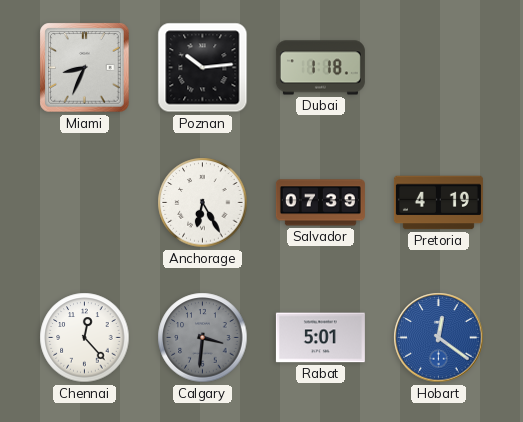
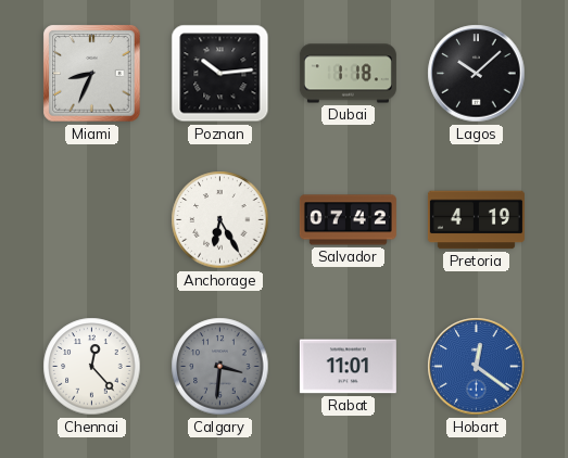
Lagos: none -> 10:08
Salvador: 07:39 -> 07:42
Rabat: 5:01 -> 11:01
